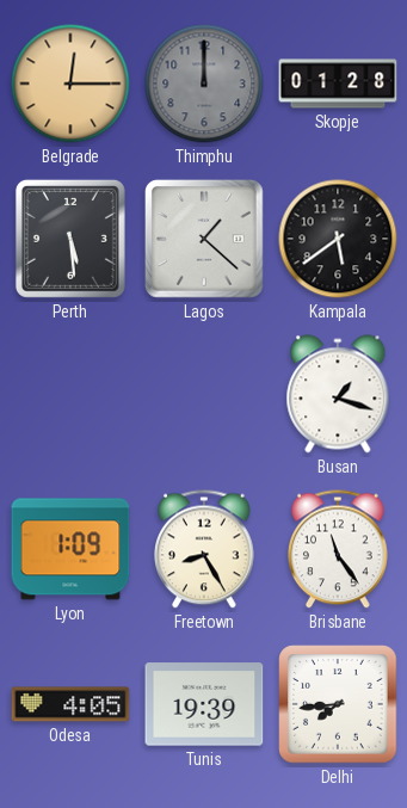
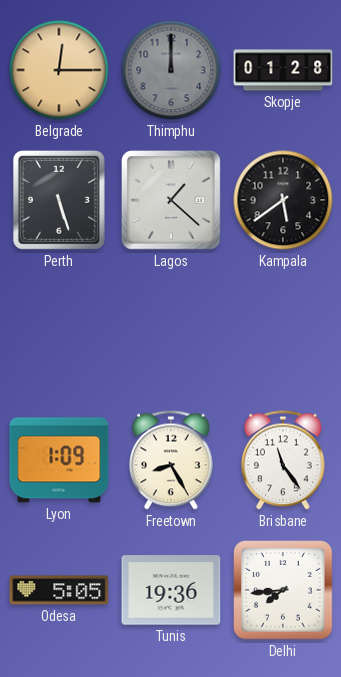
Perth: 5:29 -> 5:27
Busan: 1:18 -> none
Odesa: 4:05 -> 5:05
Tunis: 19:39 -> 19:36
